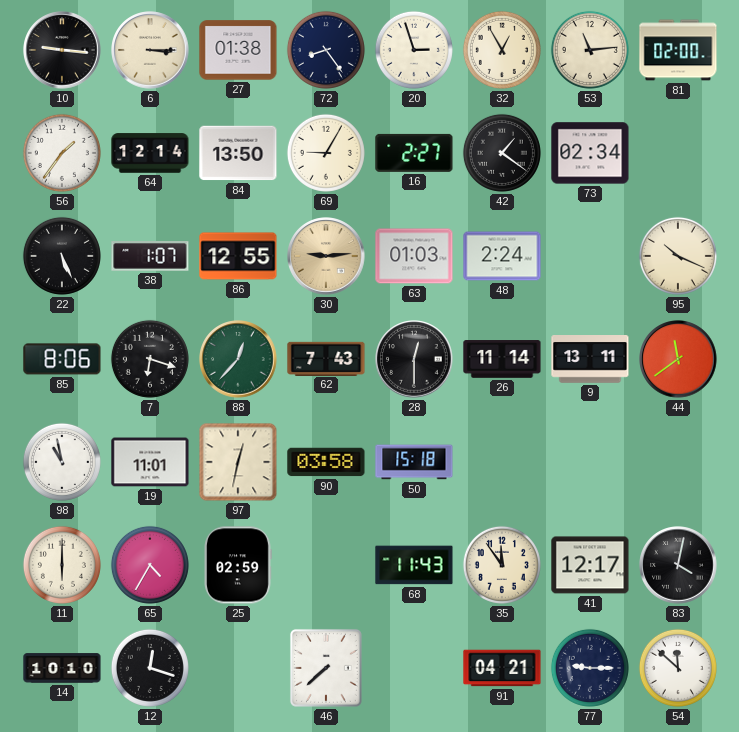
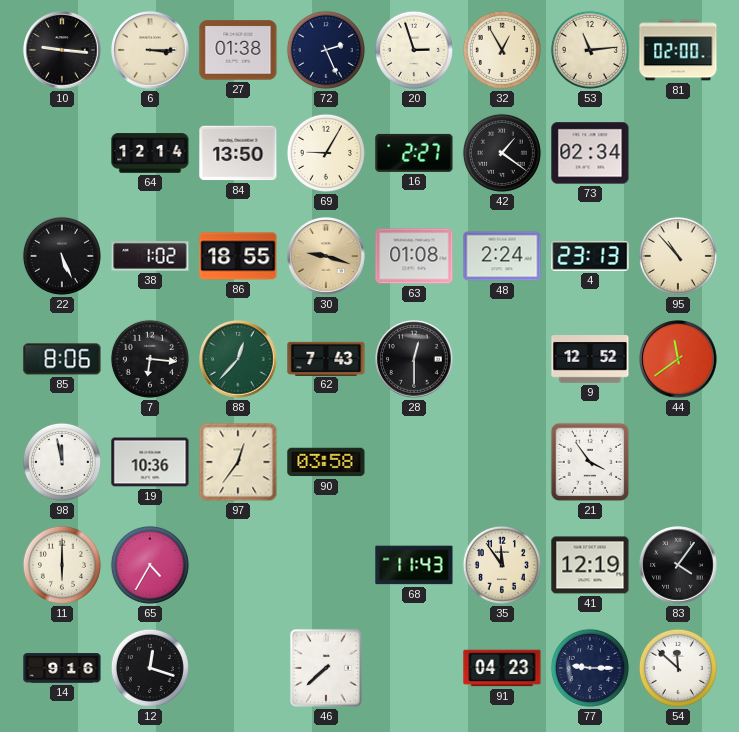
72: 8:24 -> 2:26
56: 1:36 -> none
38: 1:07 -> 1:02
86: 12:55 -> 18:55
30: 9:14 -> 9:18
63: 01:03 -> 01:08
4: none -> 23:13
95: 10:19 -> 10:53
7: 6:18 -> 6:16
26: 11:14 -> none
9: 13:11 -> 12:52
98: 10:58 -> 11:58
19: 11:01 -> 10:36
97: 12:32 -> 12:36
50: 15:18 -> none
21: none -> 3:54
25: 02:59 -> none
41: 12:17 -> 12:19
83: 4:02 -> 4:06
14: 10:10 -> 9:16
91: 04:21 -> 04:23
